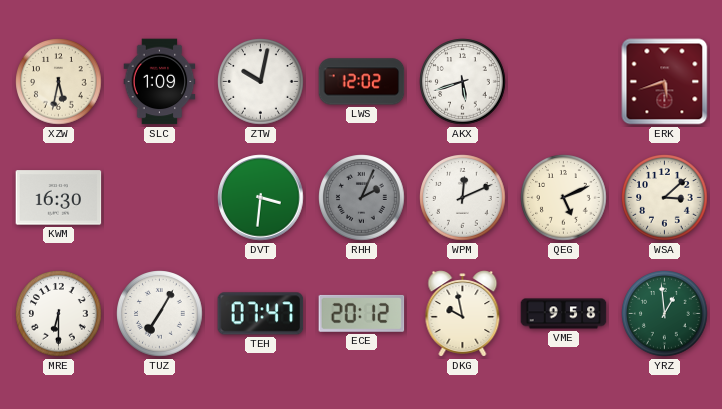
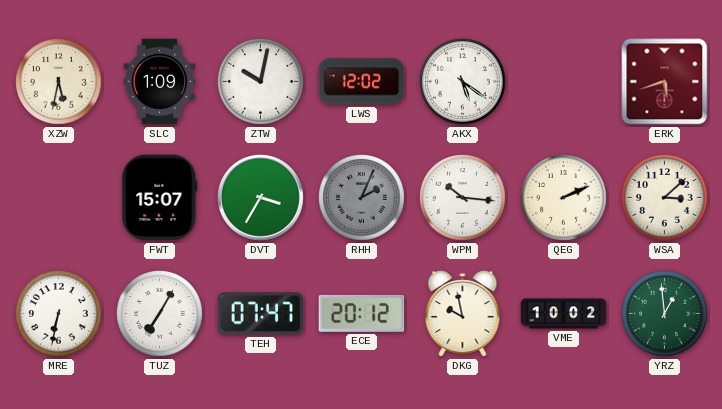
AKX: 5:42 -> 5:21
KWM: 16:30 -> none
FWT: none -> 15:07
DVT: 3:31 -> 3:35
WPM: 12:11 -> 10:16
QEG: 5:11 -> 2:11
MRE: 6:30 -> 6:32
VME: 9:58 -> 10:02
